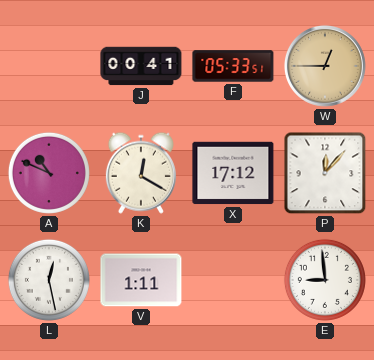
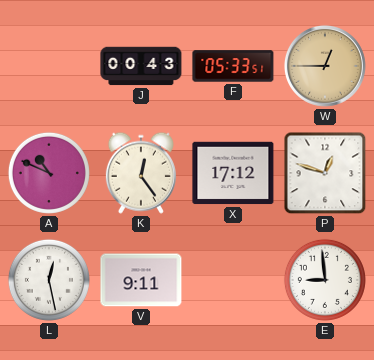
J: 00:41 -> 00:43
K: 12:20 -> 12:24
P: 12:07 -> 12:48
V: 1:11 -> 9:11
